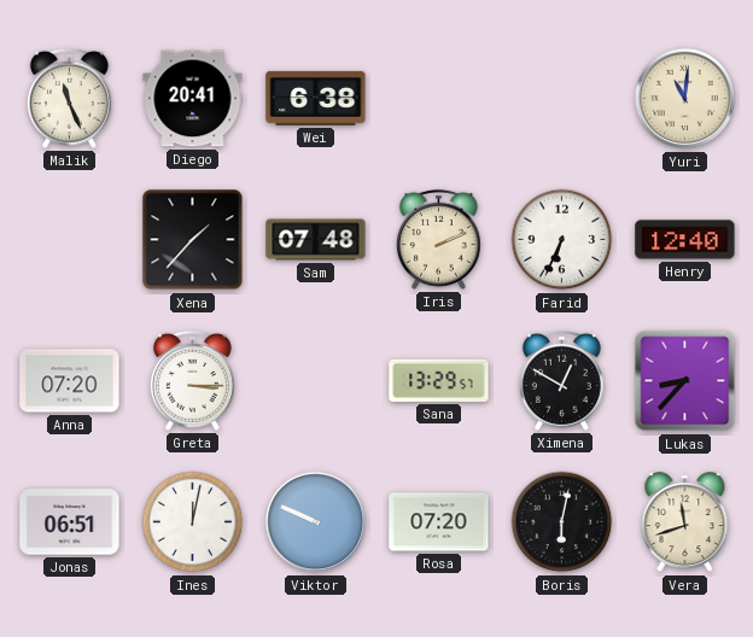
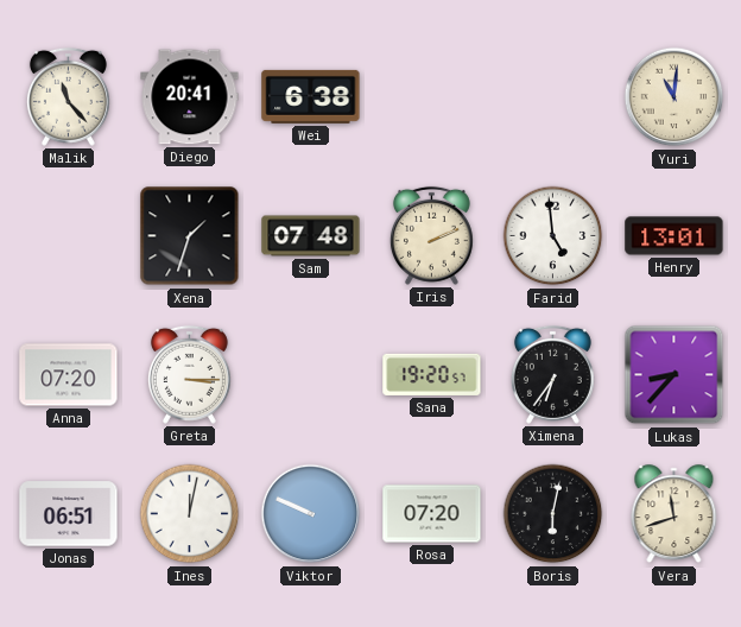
Malik: 11:26 -> 11:23
Xena: 1:37 -> 1:33
Farid: 6:34 -> 4:59
Henry: 12:40 -> 13:01
Sana: 13:29 -> 19:20
Ximena: 12:50 -> 6:36
